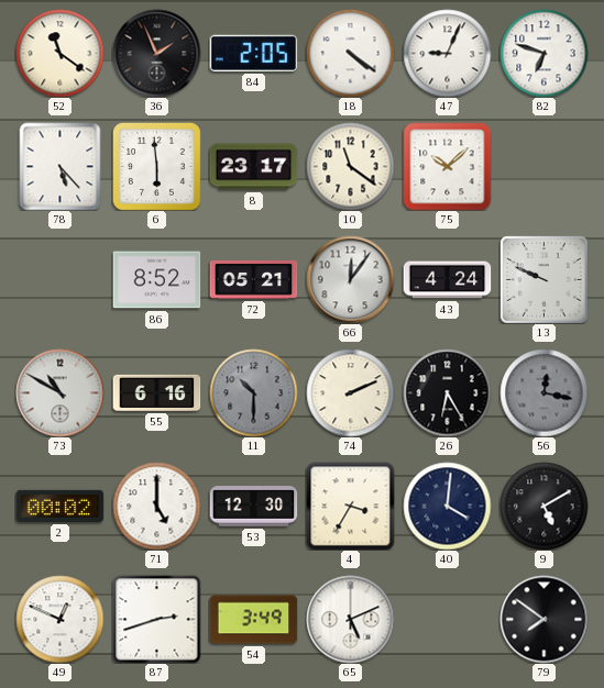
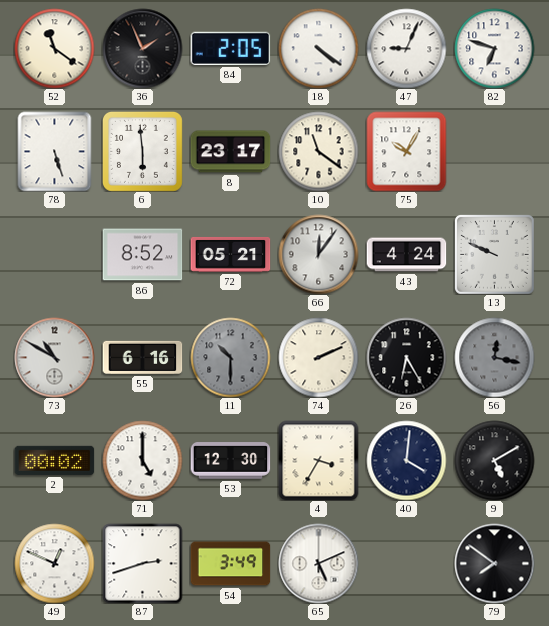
78: 5:23 -> 5:27
75: 10:08 -> 10:05
